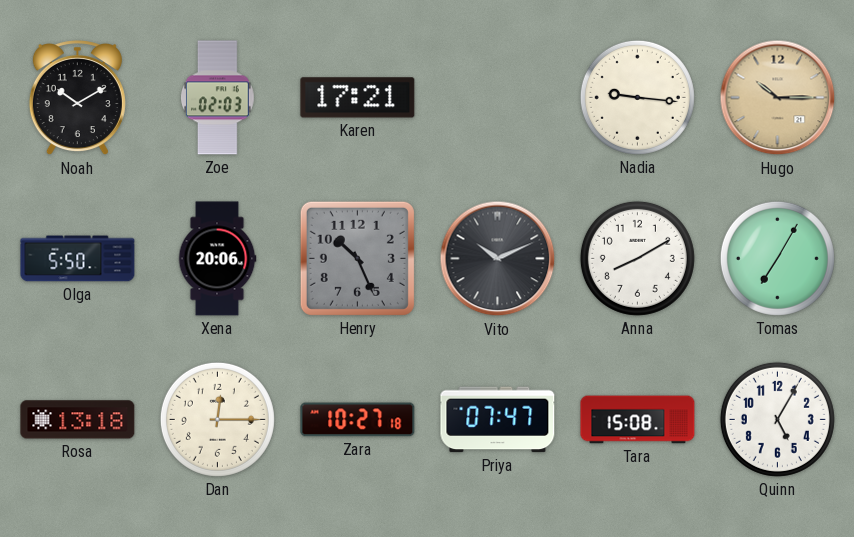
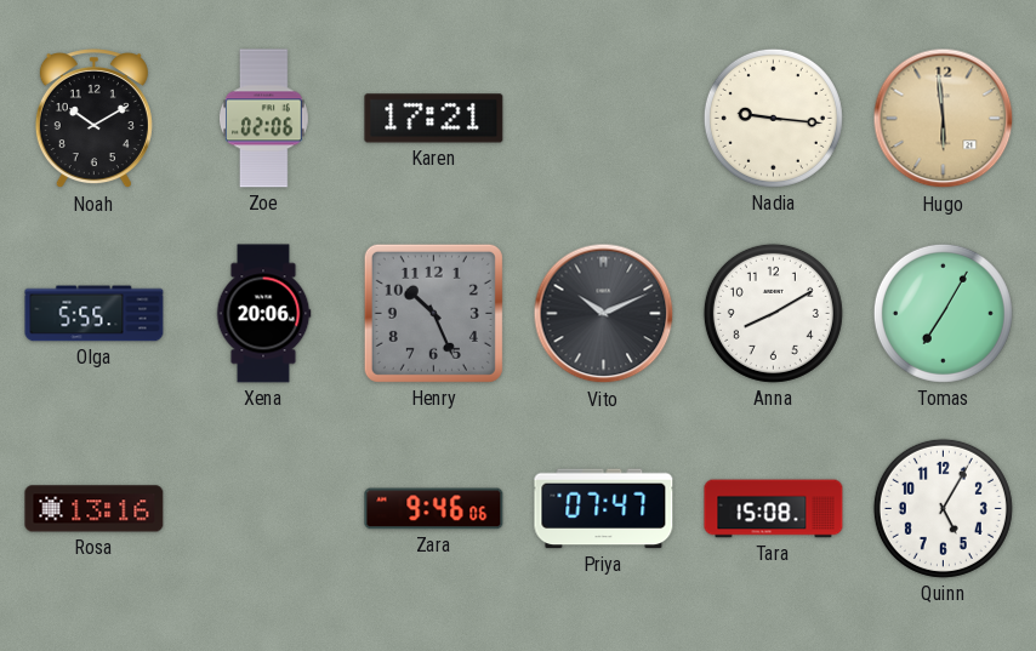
Zoe: 02:03 -> 02:06
Hugo: 10:15 -> 5:59
Olga: 5:50 -> 5:55
Rosa: 13:18 -> 13:16
Dan: 12:15 -> none
Zara: 10:27 -> 9:46
